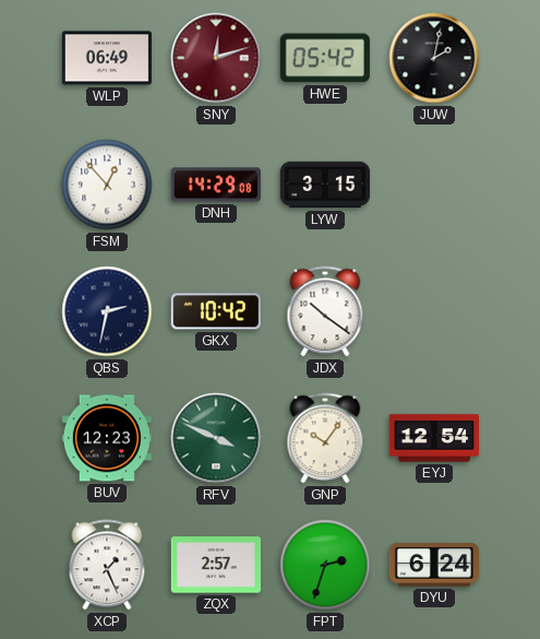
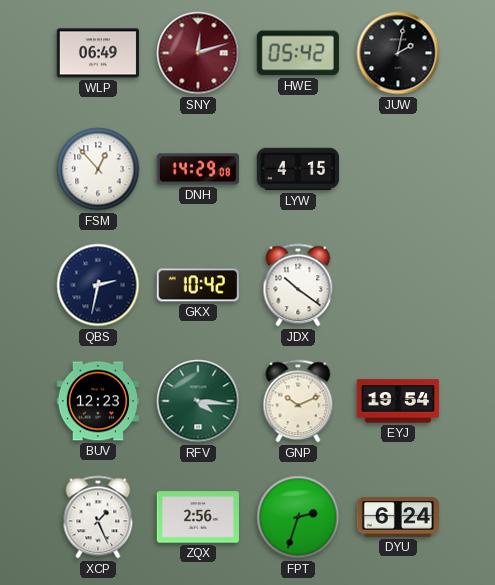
LYW: 3:15 -> 4:15
RFV: 3:49 -> 4:16
GNP: 10:06 -> 10:11
EYJ: 12:54 -> 19:54
ZQX: 2:57 -> 2:56
